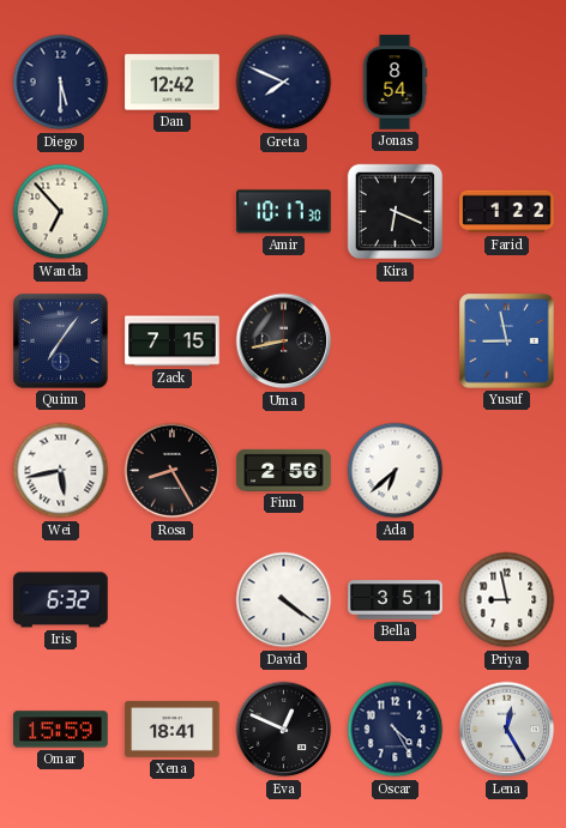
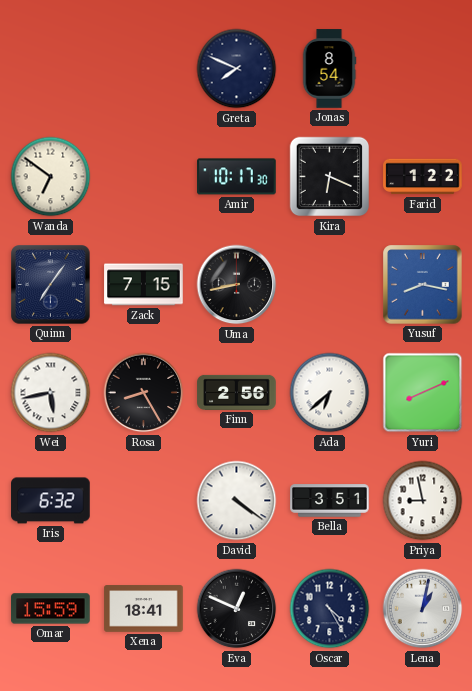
Diego: 5:30 -> none
Dan: 12:42 -> none
Wanda: 6:53 -> 6:51
Yusuf: 8:58 -> 8:17
Yuri: none -> 8:11
Lena: 12:25 -> 1:02
